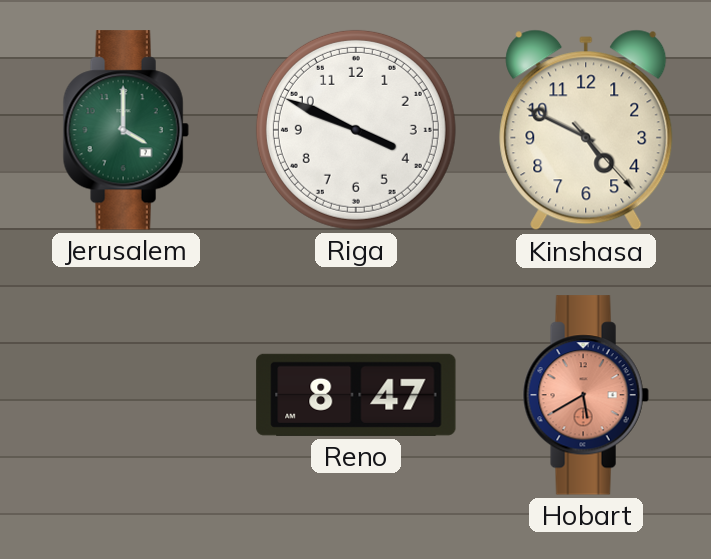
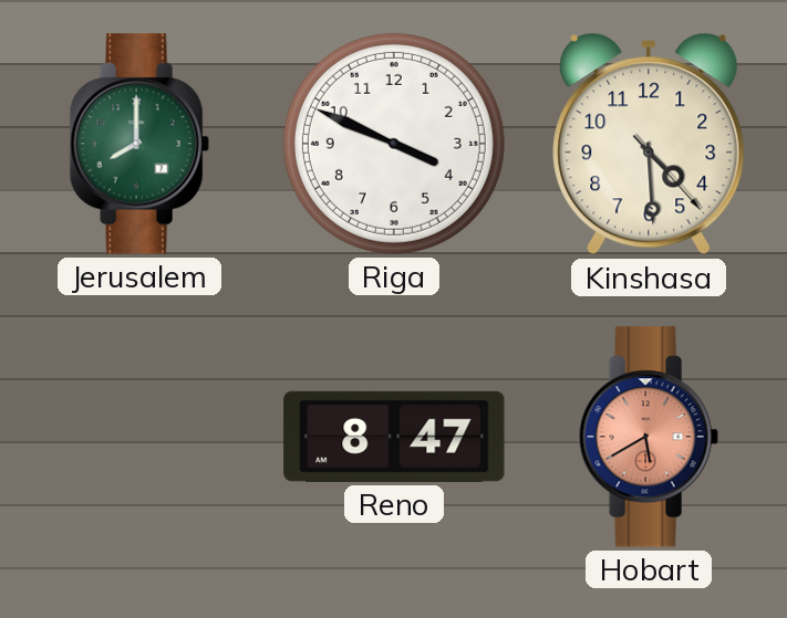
Jerusalem: 4:00 -> 8:00
Kinshasa: 4:49 -> 4:29
